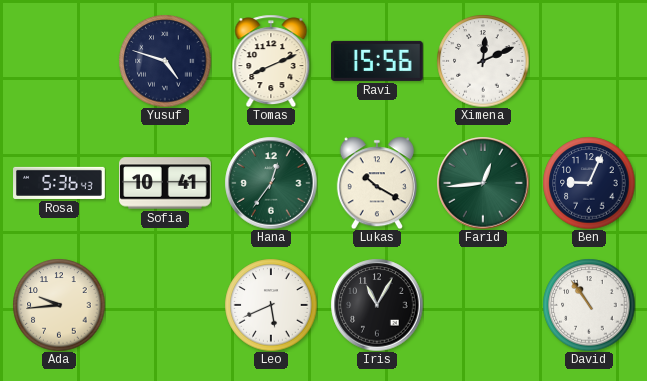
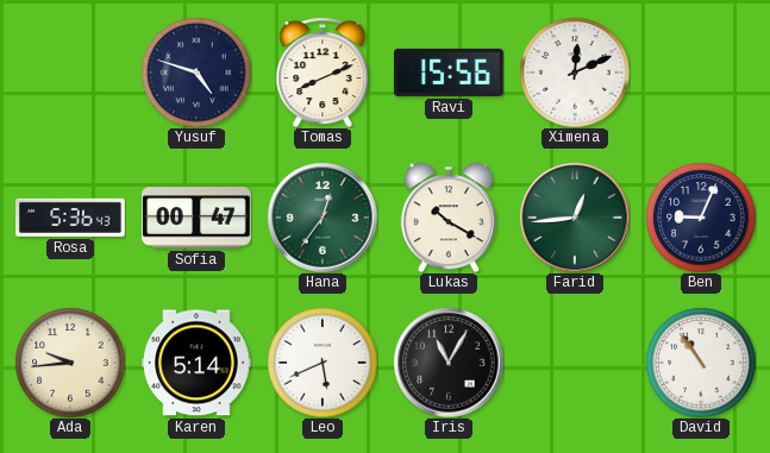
Sofia: 10:41 -> 00:47
Karen: none -> 5:14
